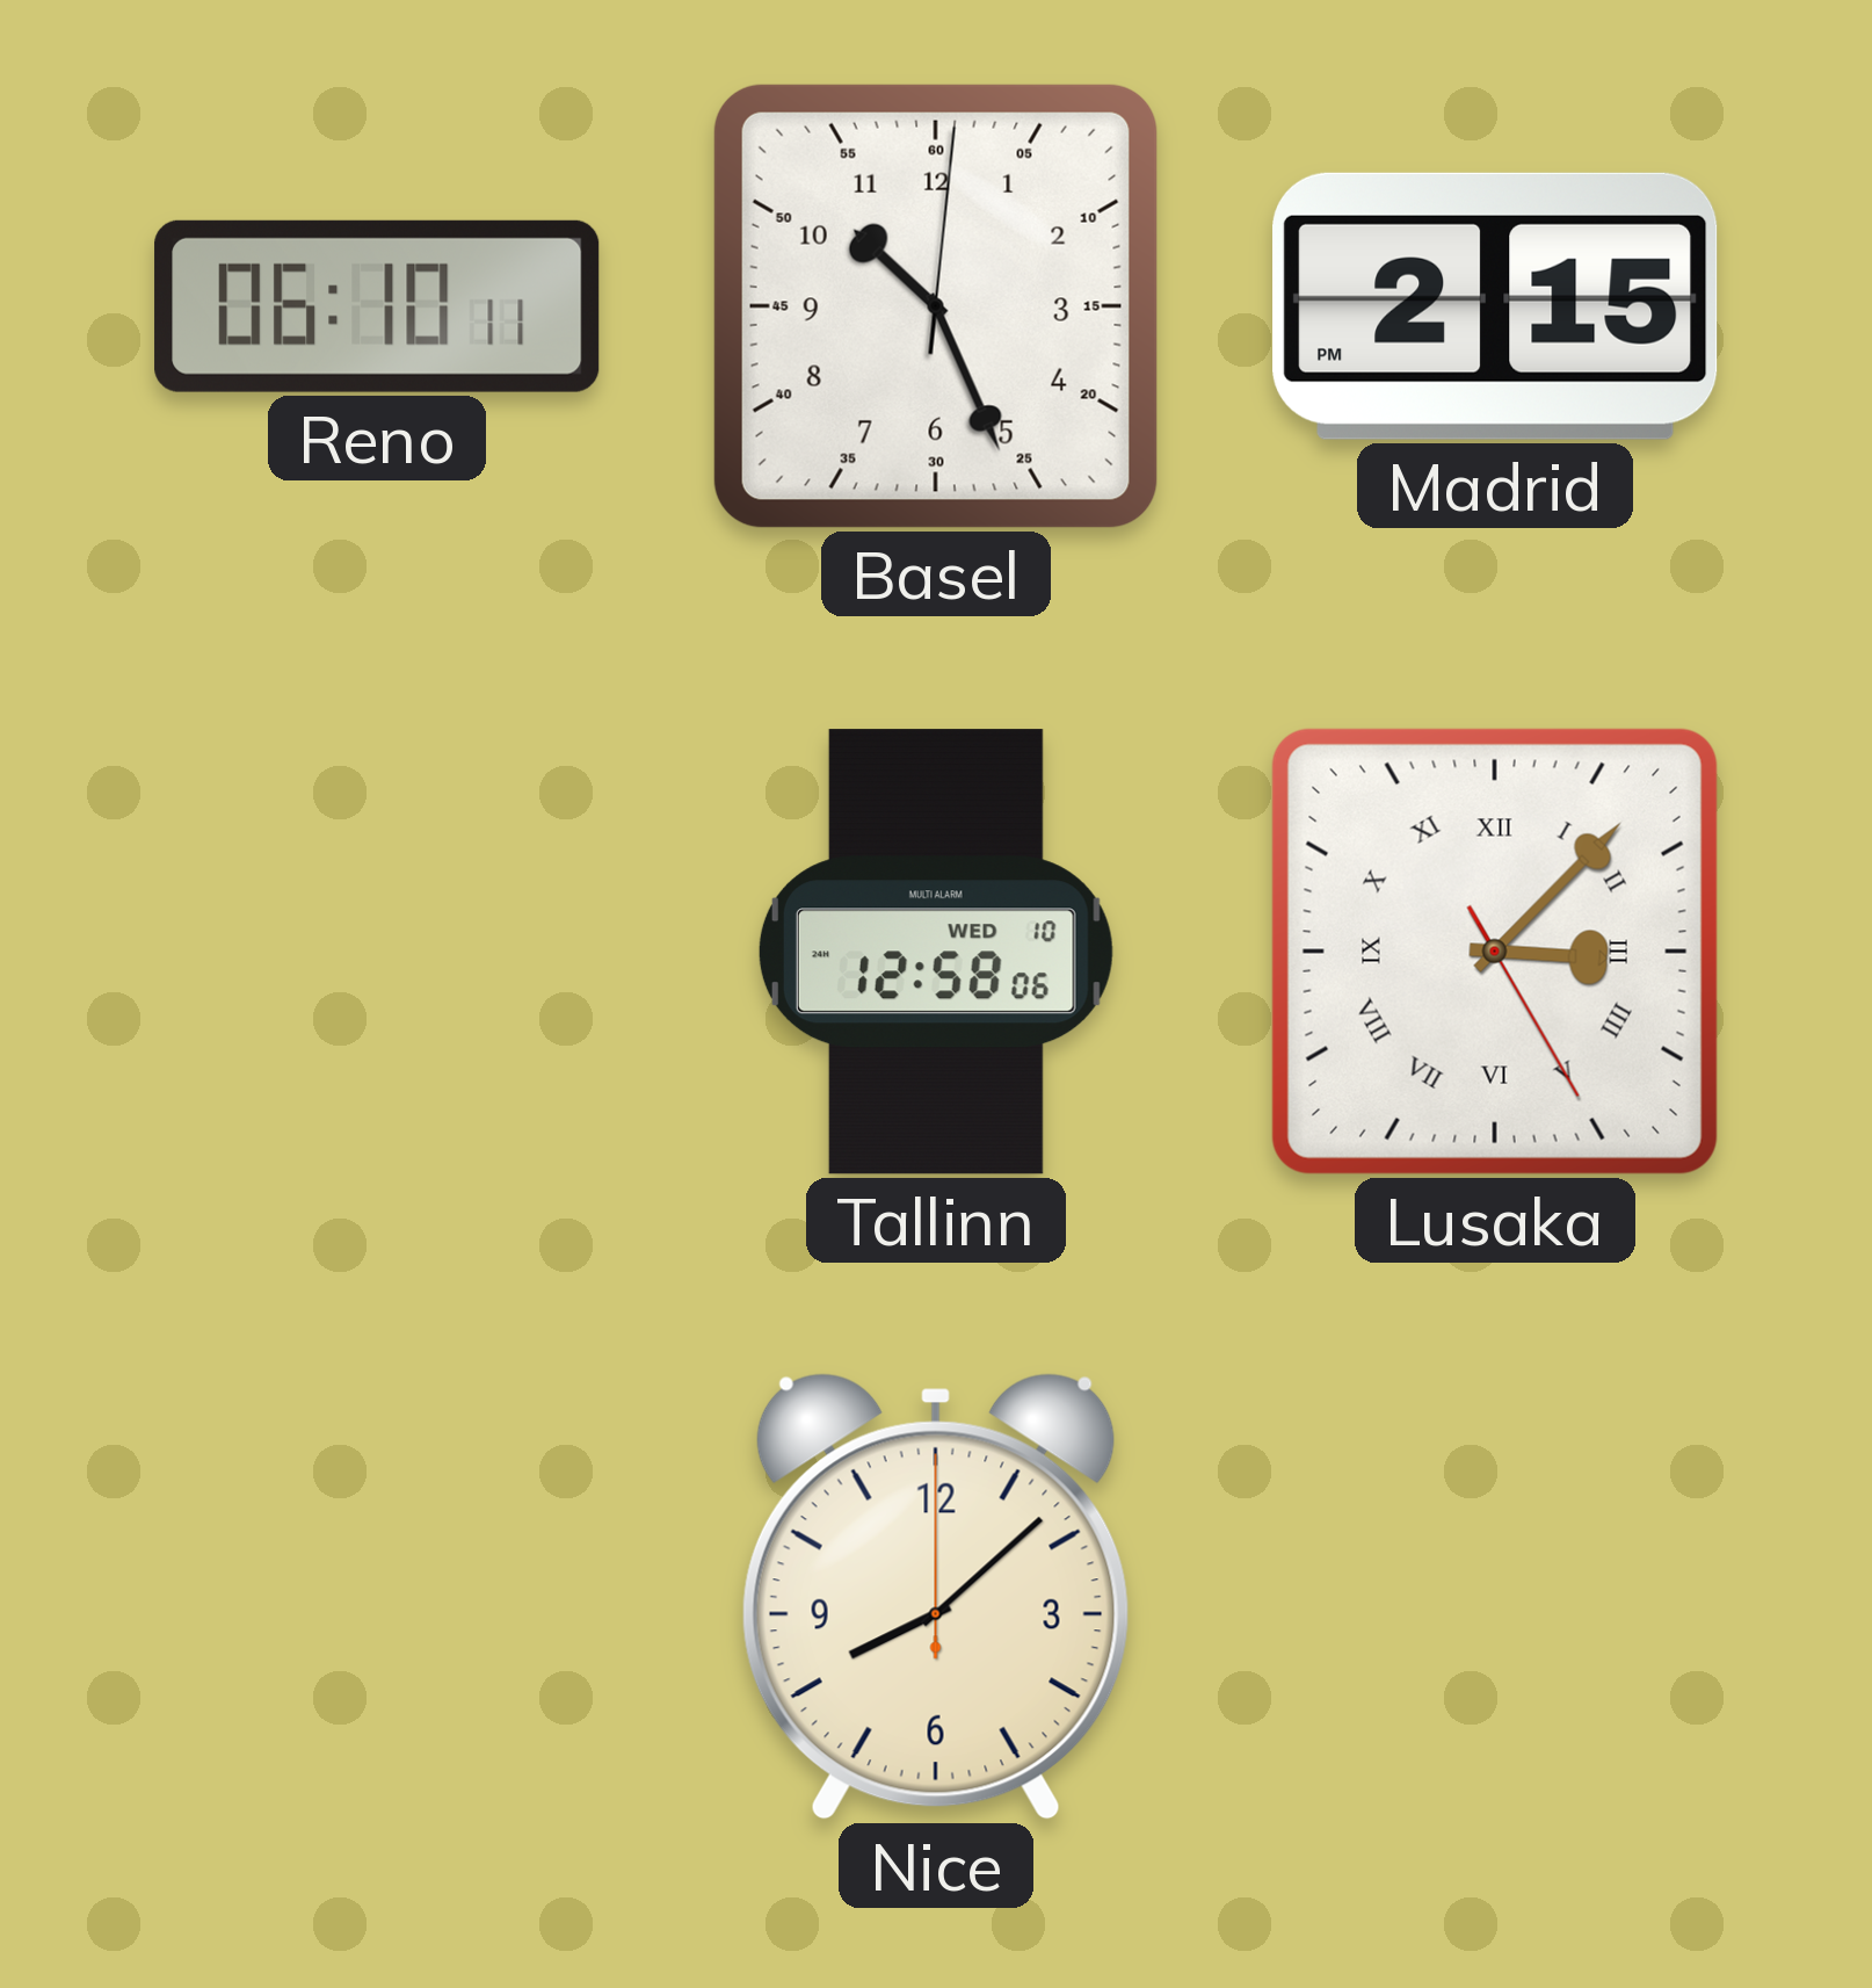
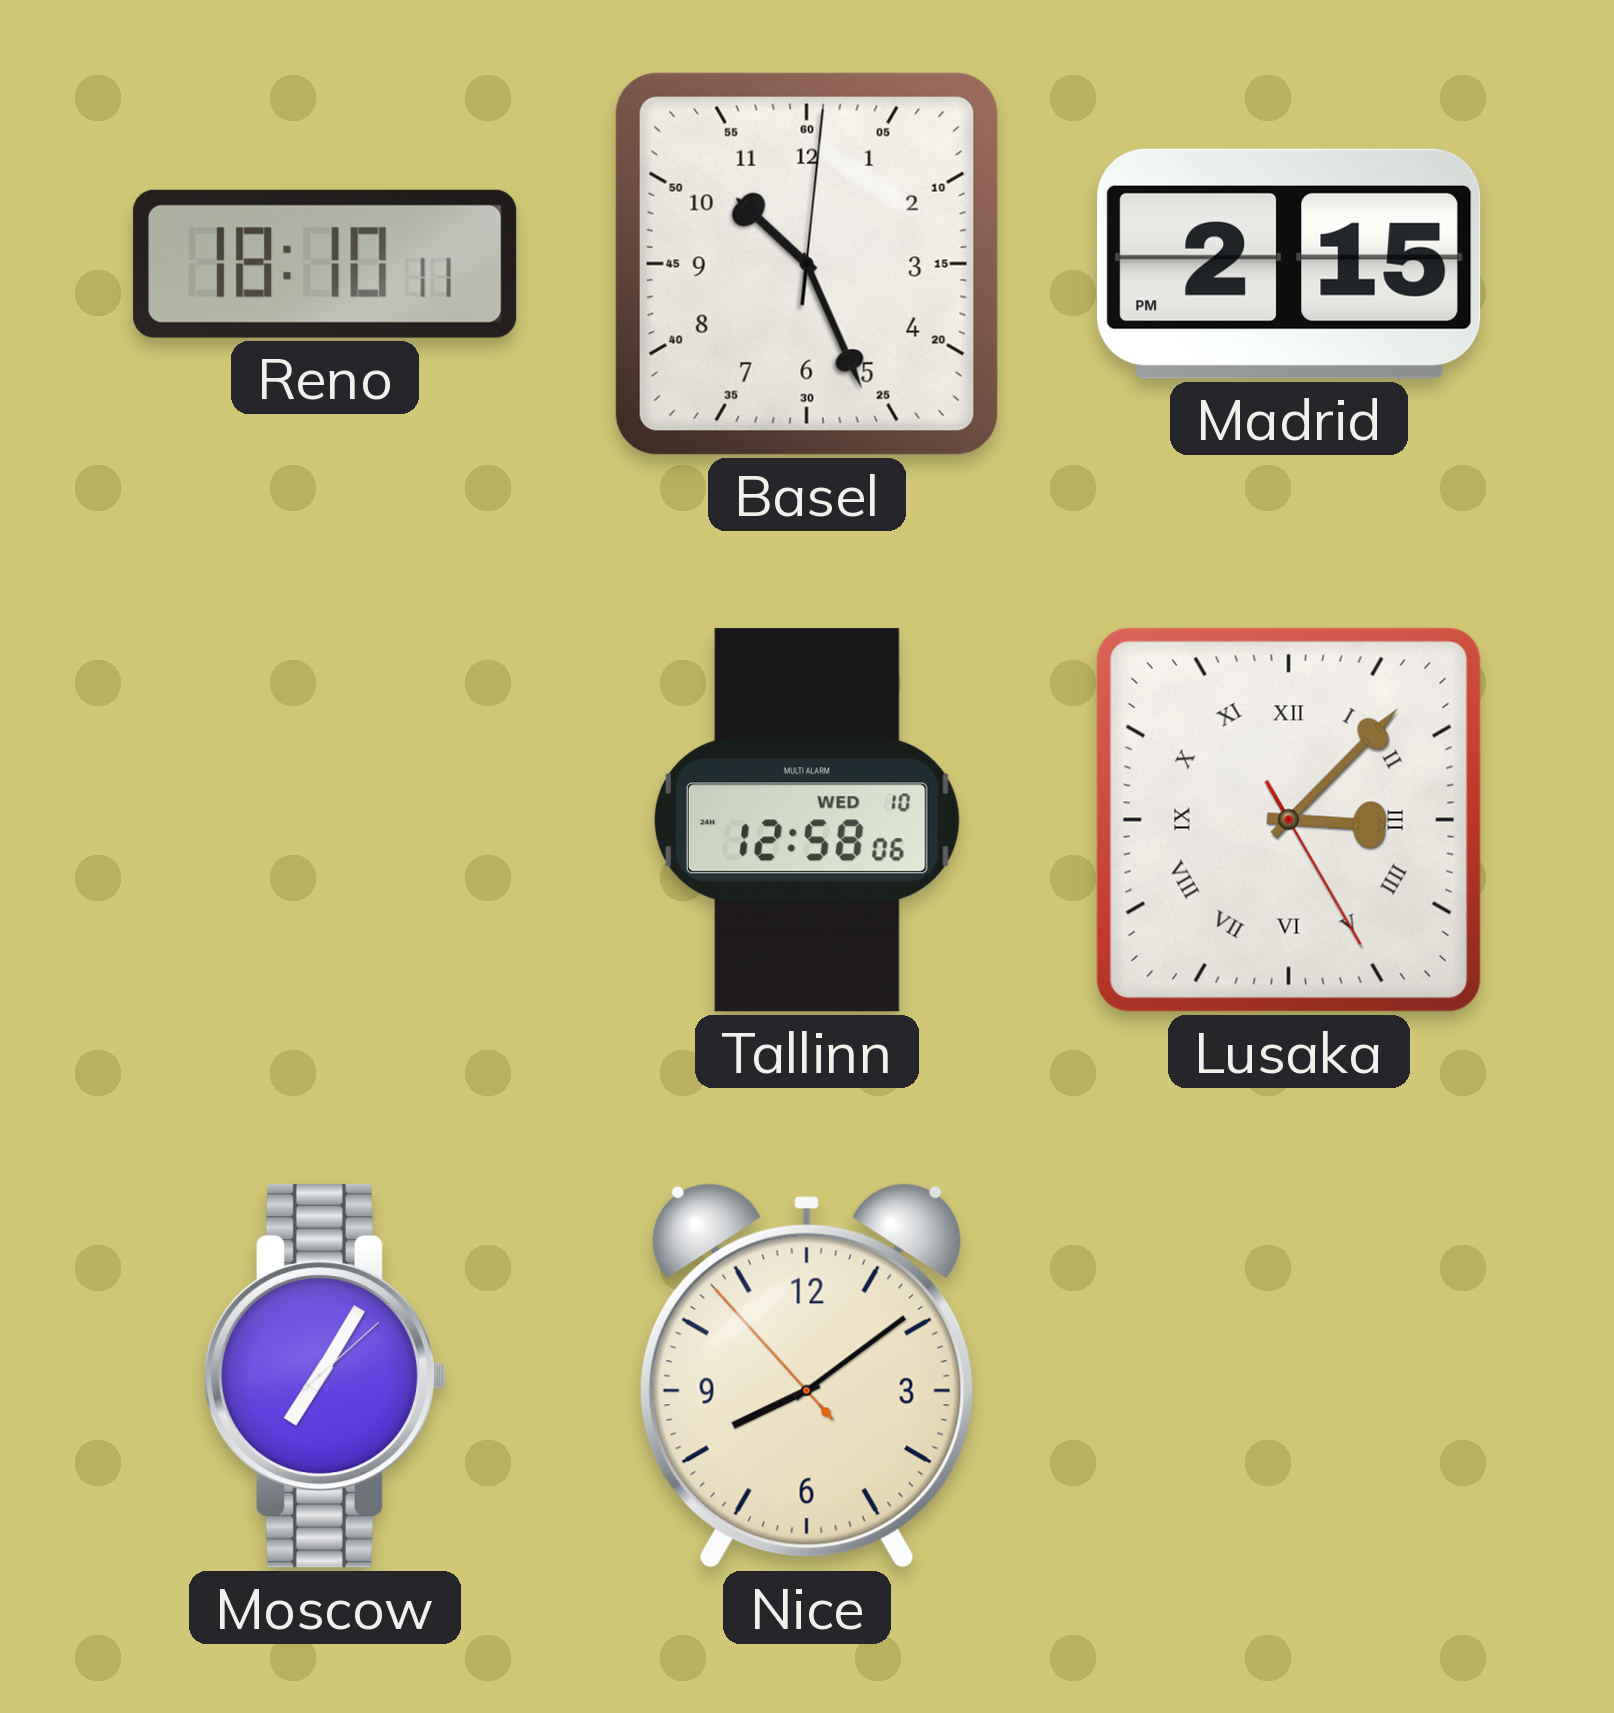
Reno: 06:10 -> 18:10
Moscow: none -> 7:05
Nice: 8:08:00 -> 8:08:53
